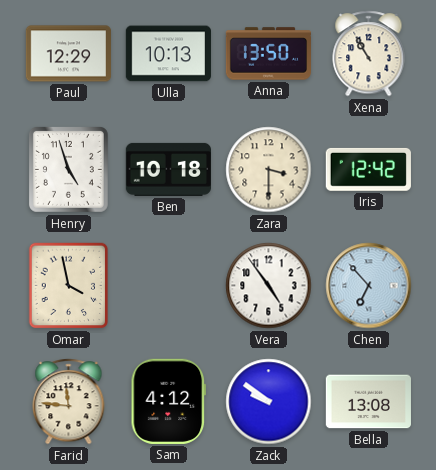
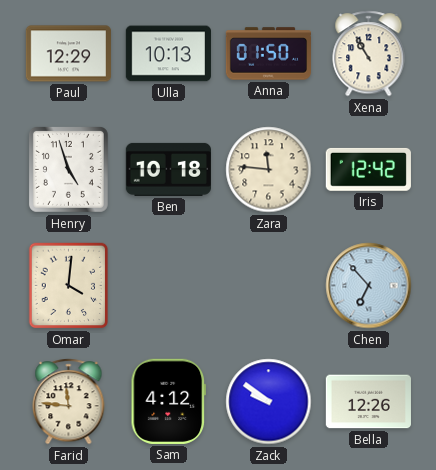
Anna: 13:50 -> 01:50
Zara: 3:30 -> 11:46
Omar: 3:58 -> 4:01
Vera: 4:54 -> none
Bella: 13:08 -> 12:26
